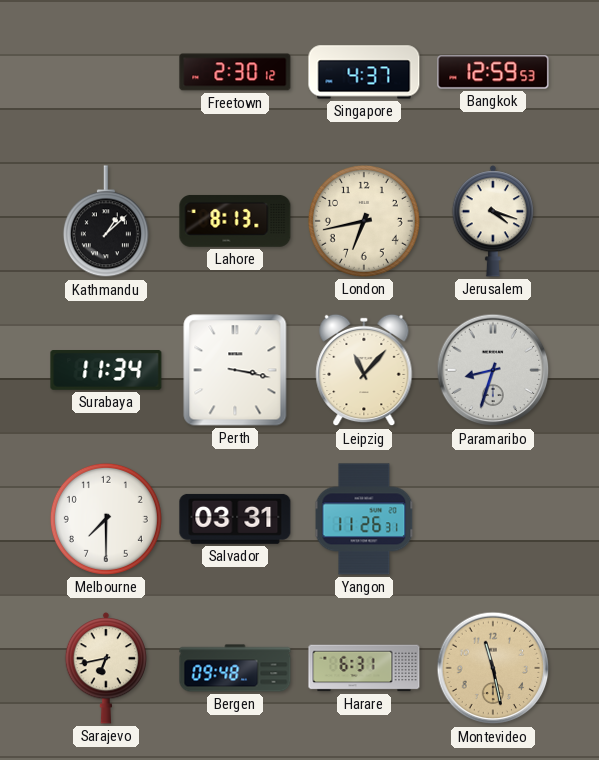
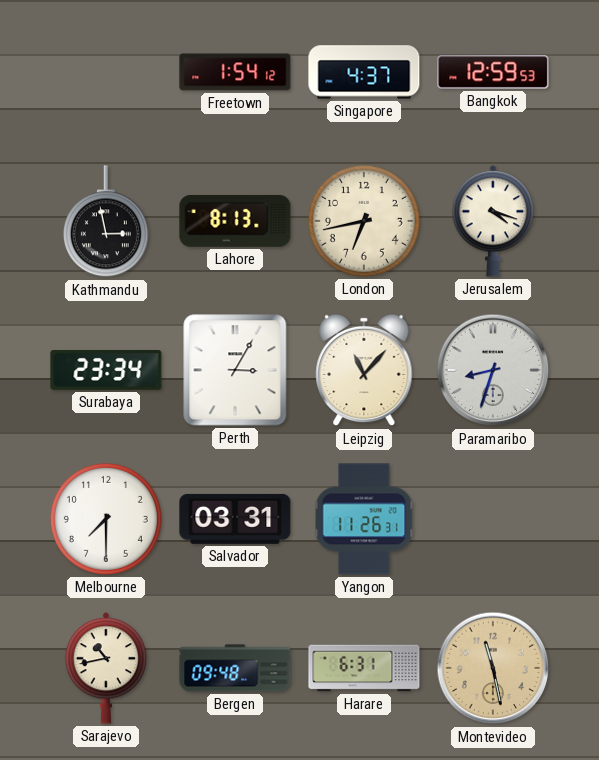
Freetown: 2:30 -> 1:54
Kathmandu: 1:08 -> 2:58
Surabaya: 11:34 -> 23:34
Perth: 3:17 -> 3:05
Sarajevo: 6:43 -> 10:43
